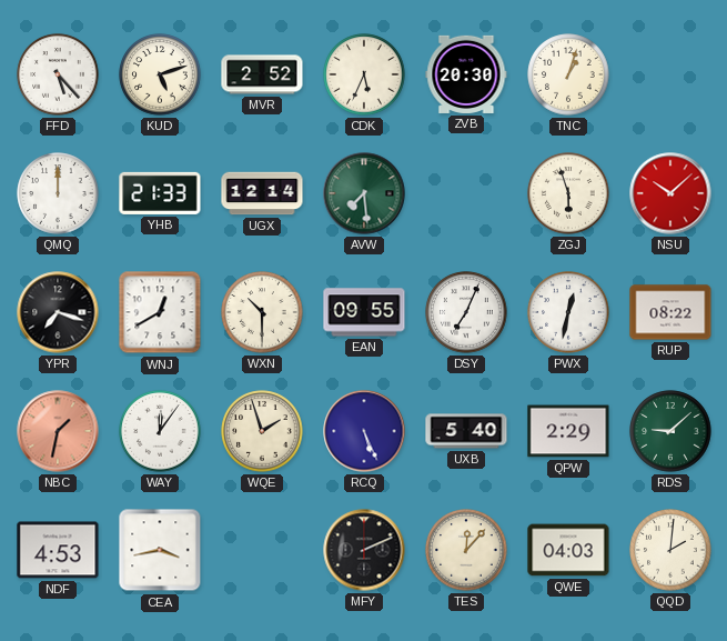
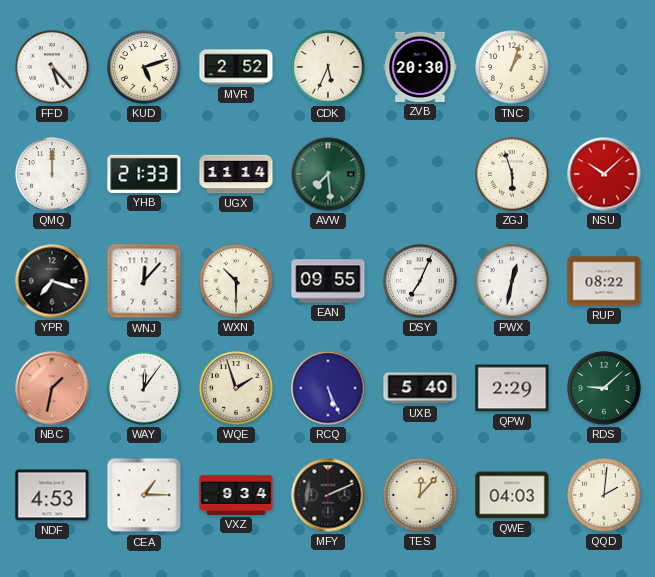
UGX: 12:14 -> 11:14
WNJ: 12:40 -> 12:07
CEA: 3:43 -> 1:15
VXZ: none -> 9:34
